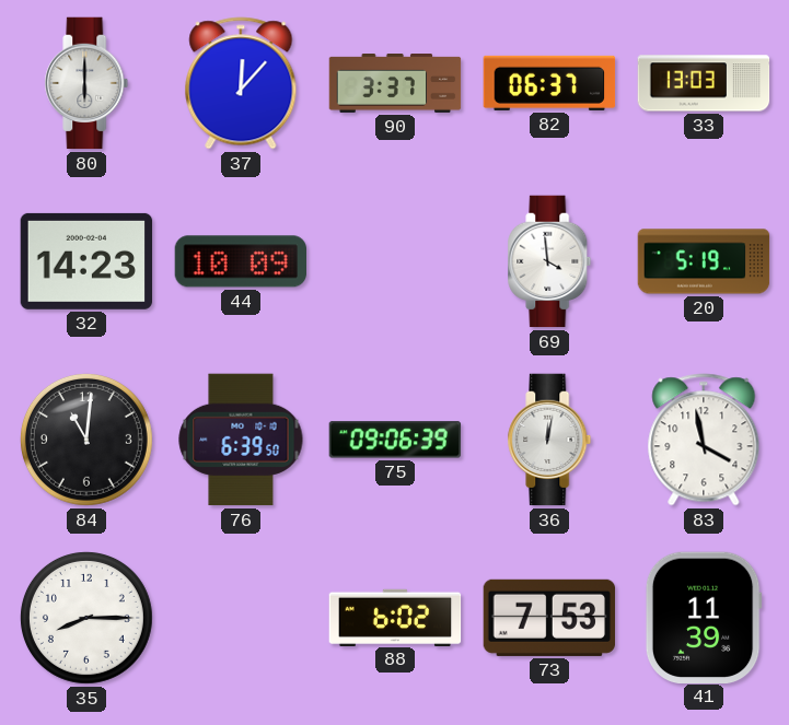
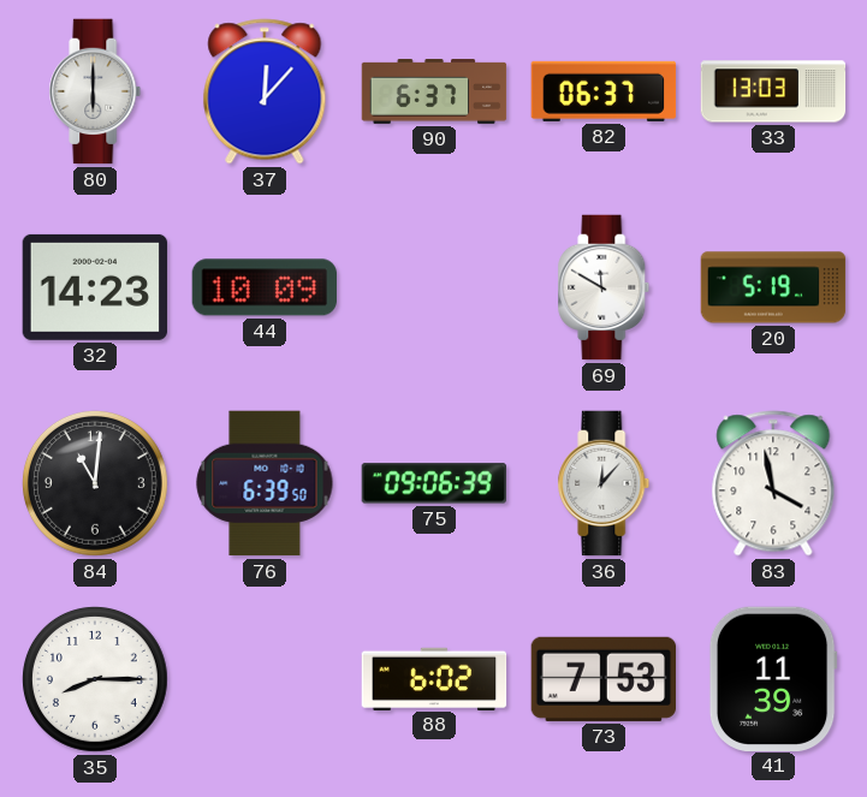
90: 3:37 -> 6:37
69: 3:59 -> 11:50
36: 12:02 -> 12:07
